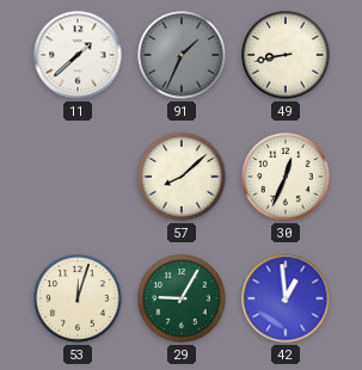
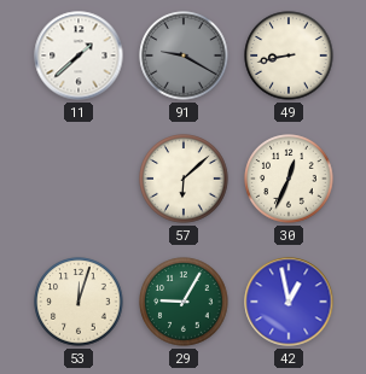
91: 1:34 -> 9:20
57: 8:08 -> 6:08
42: 12:59 -> 12:58
